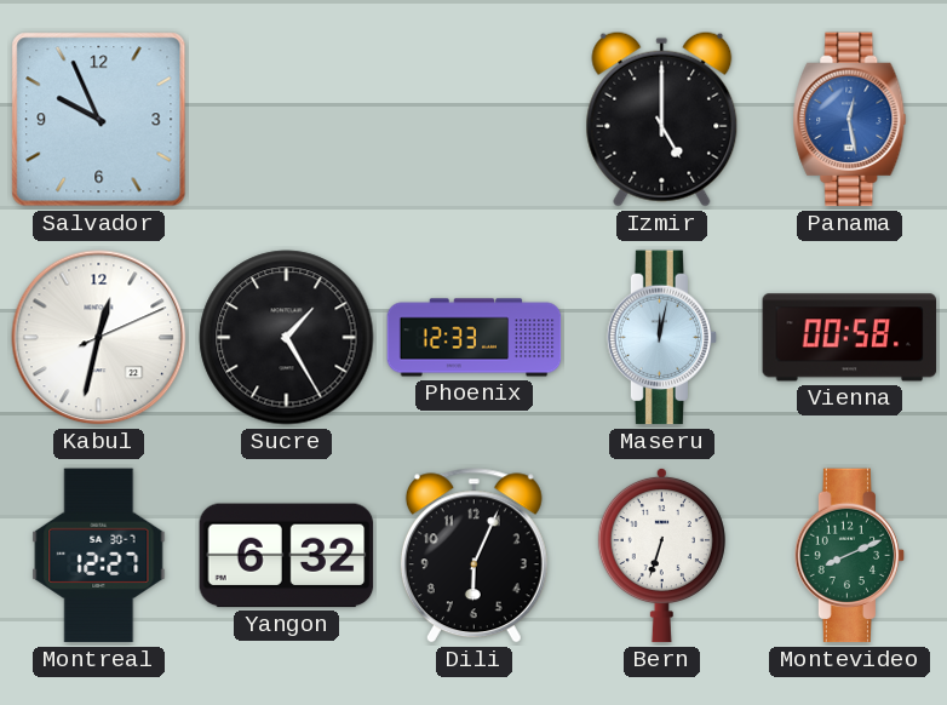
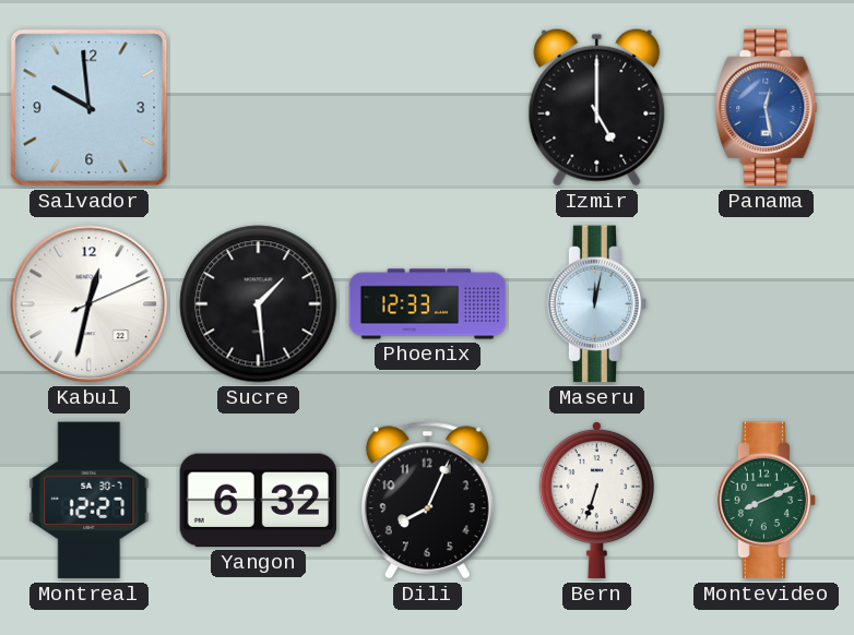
Salvador: 9:56 -> 9:59
Sucre: 1:25 -> 1:29
Vienna: 00:58 -> none
Dili: 6:04 -> 8:04
